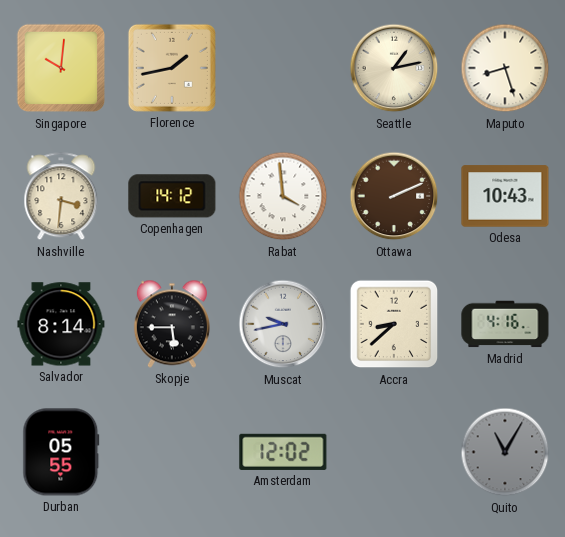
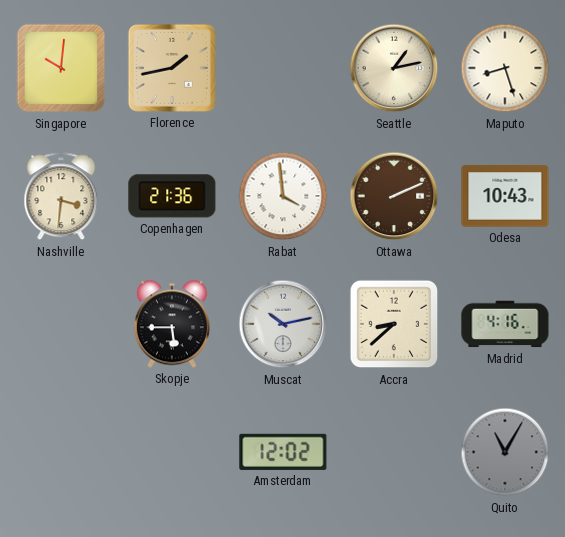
Copenhagen: 14:12 -> 21:36
Salvador: 8:14 -> none
Muscat: 9:43 -> 10:13
Durban: 05:55 -> none
